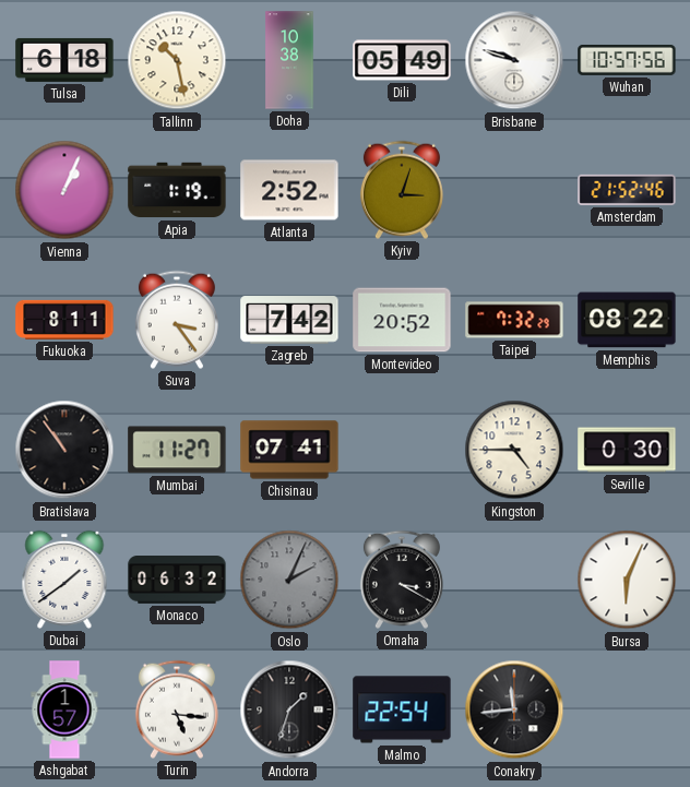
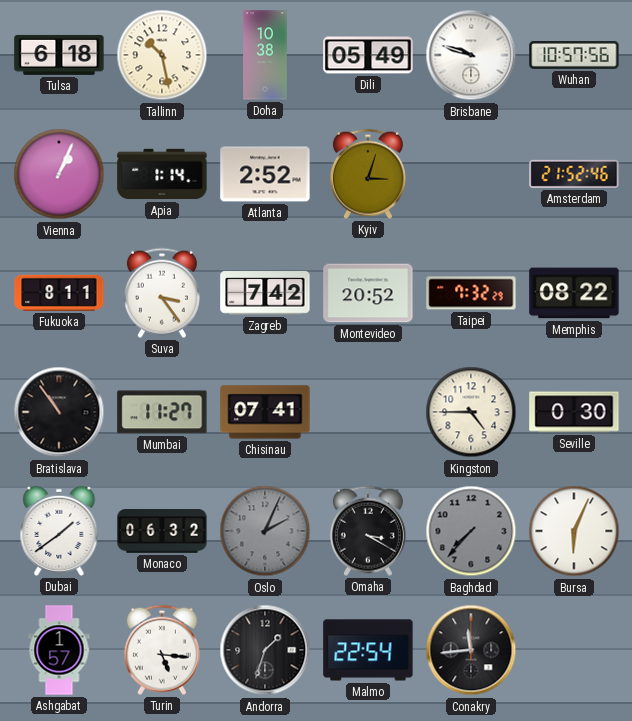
Apia: 1:19 -> 1:14
Baghdad: none -> 7:37
